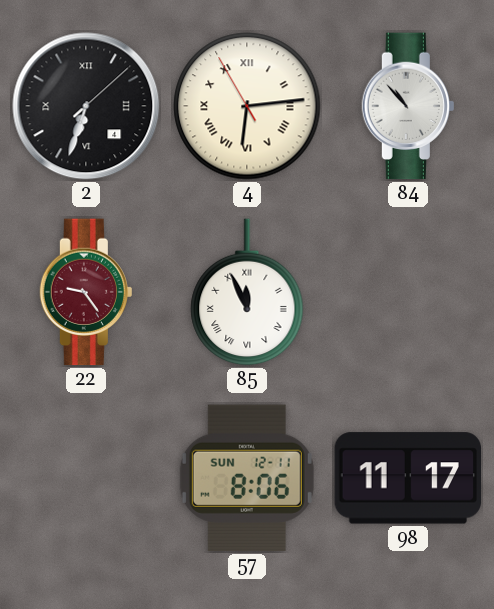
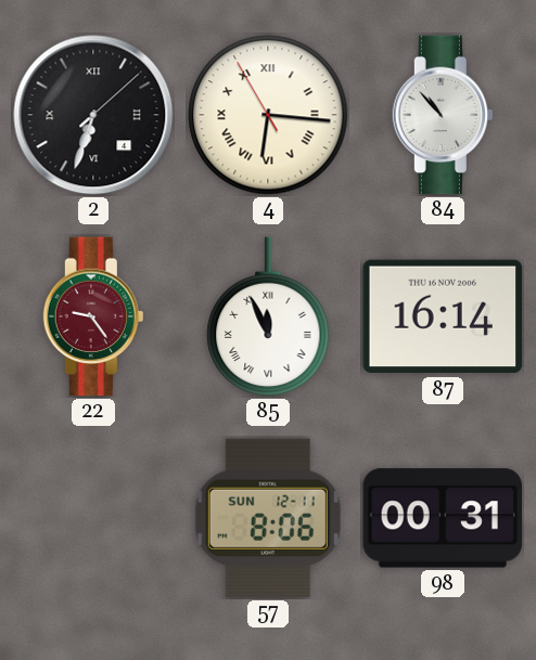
4: 6:13 -> 6:15
87: none -> 16:14
98: 11:17 -> 00:31
